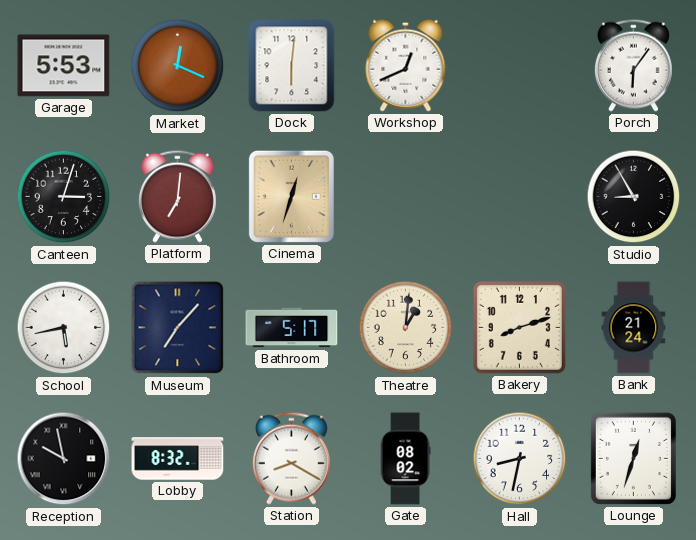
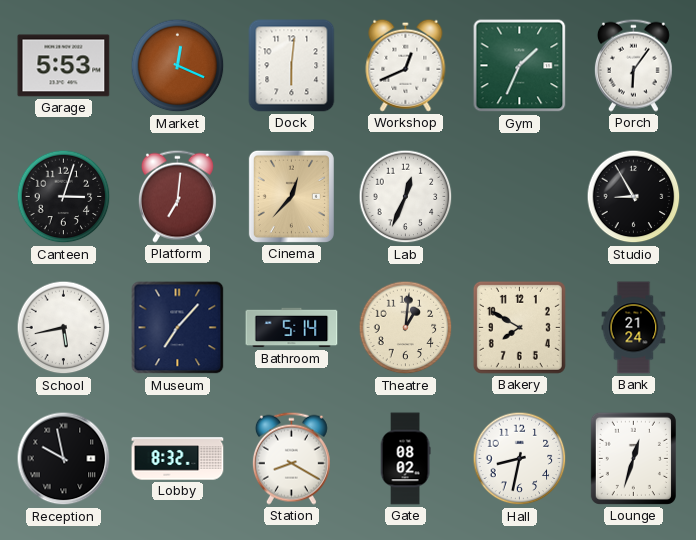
Gym: none -> 1:34
Cinema: 12:33 -> 12:37
Lab: none -> 12:34
Bathroom: 5:17 -> 5:14
Bakery: 8:12 -> 7:50
